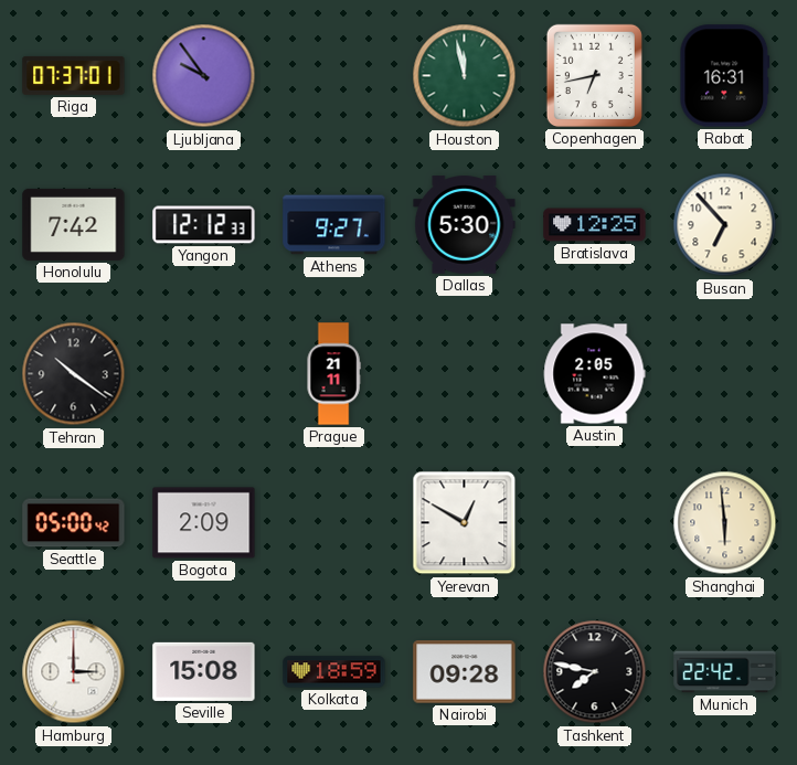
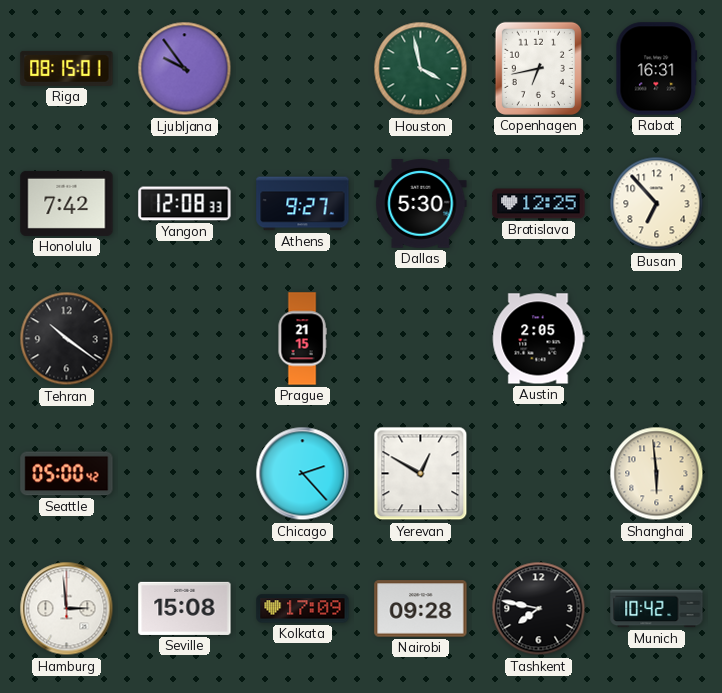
Riga: 07:37 -> 08:15
Houston: 11:58 -> 3:58
Yangon: 12:12 -> 12:08
Prague: 21:11 -> 21:15
Bogota: 2:09 -> none
Chicago: none -> 2:23
Hamburg: 3:00 -> 2:59
Kolkata: 18:59 -> 17:09
Munich: 22:42 -> 10:42
